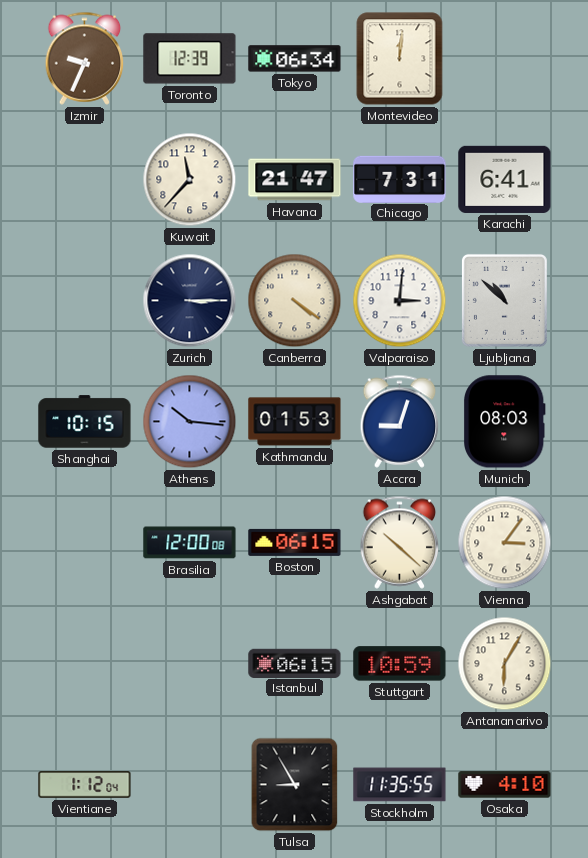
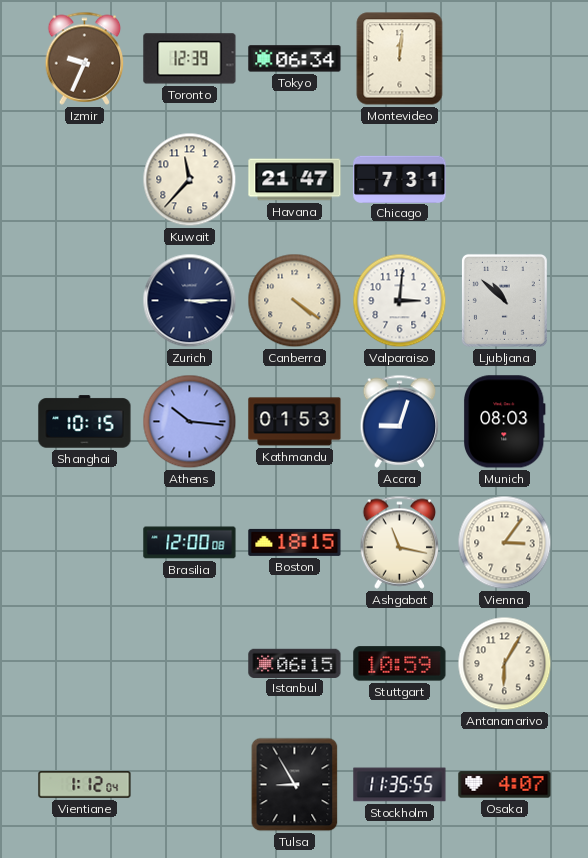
Karachi: 6:41 -> none
Boston: 06:15 -> 18:15
Ashgabat: 10:22 -> 11:17
Osaka: 4:10 -> 4:07
